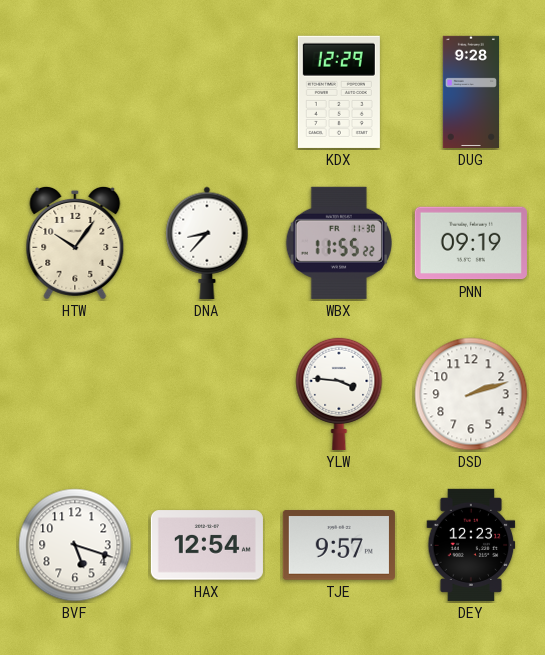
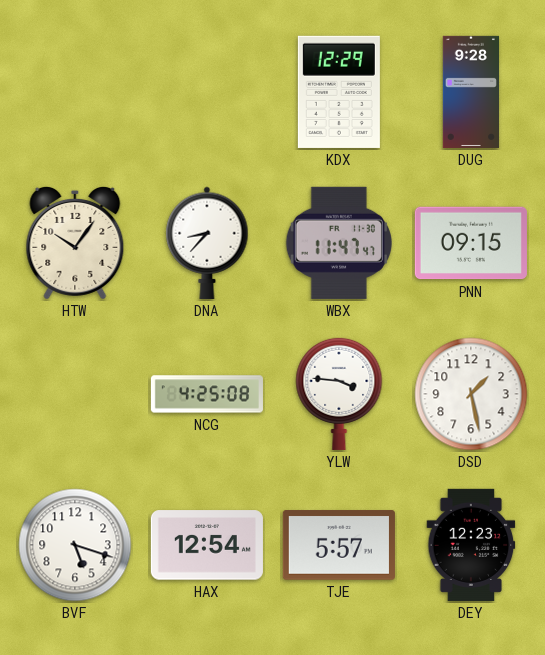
WBX: 11:55 -> 11:47
PNN: 09:19 -> 09:15
NCG: none -> 4:25
DSD: 2:12 -> 1:28
TJE: 9:57 -> 5:57
